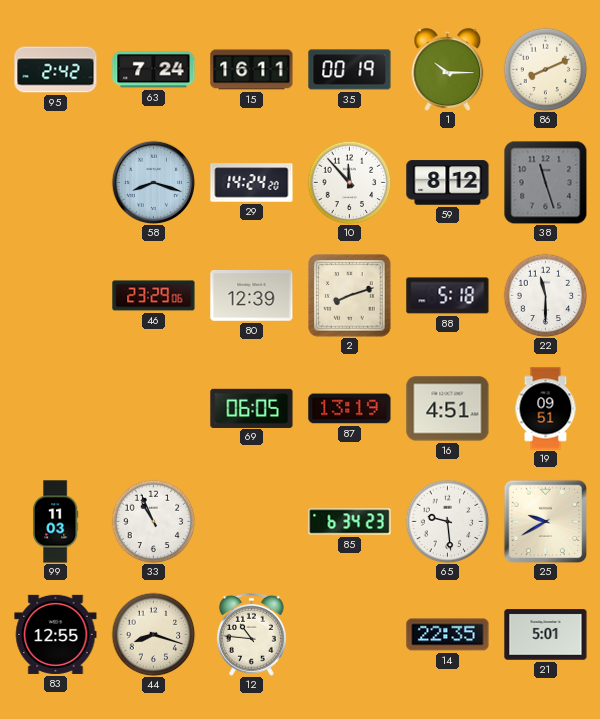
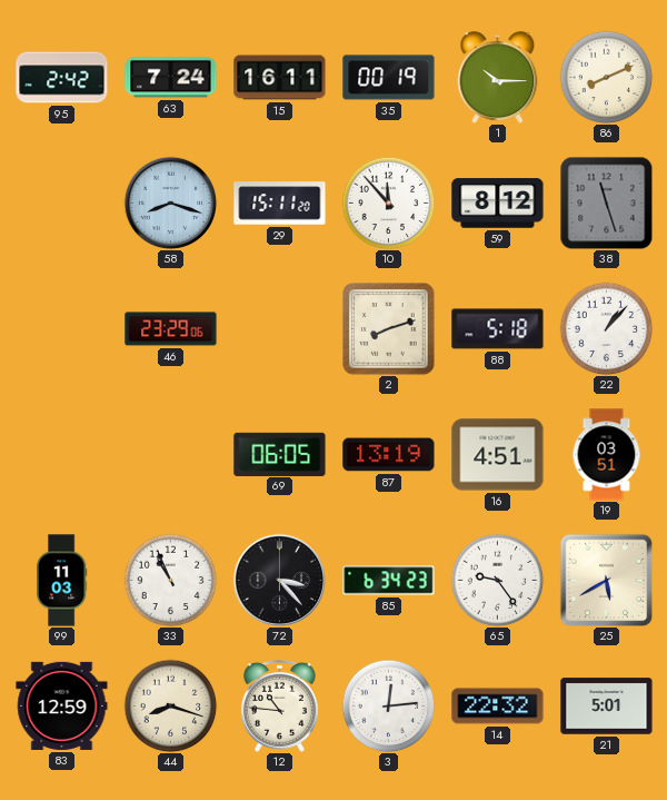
29: 14:24 -> 15:11
80: 12:39 -> none
22: 11:30 -> 1:07
19: 09:51 -> 03:51
72: none -> 3:23
65: 9:29 -> 9:24
25: 9:40 -> 5:40
83: 12:55 -> 12:59
3: none -> 12:14
14: 22:35 -> 22:32
